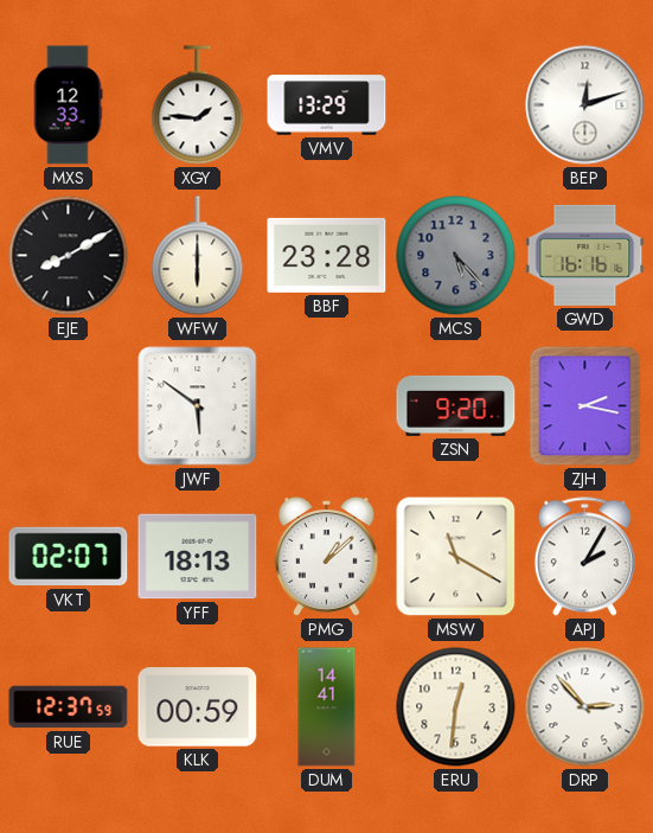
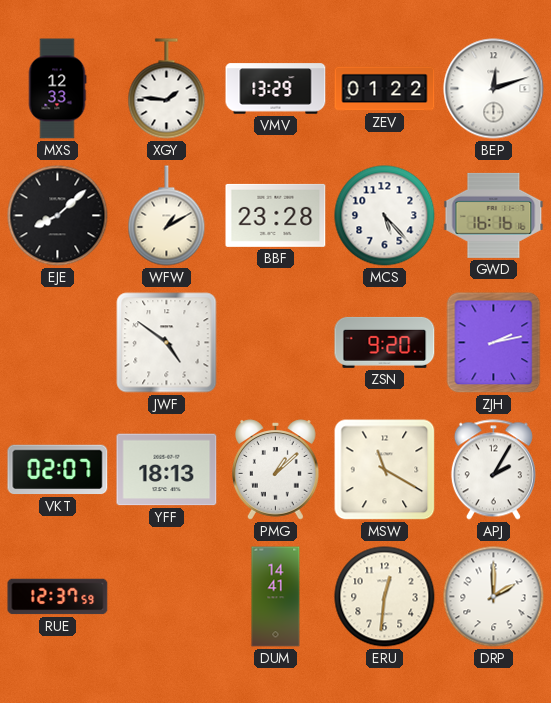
ZEV: none -> 01:22
EJE: 8:10 -> 8:08
WFW: 6:00 -> 1:10
MCS dial: grey -> white
JWF: 5:51 -> 4:51
ZJH: 2:17 -> 2:13
KLK: 00:59 -> none
DRP: 2:53 -> 2:00
